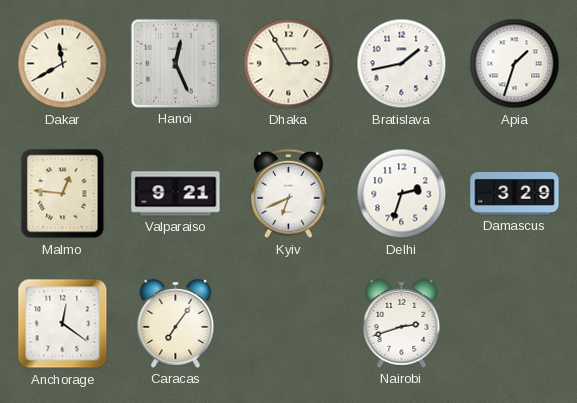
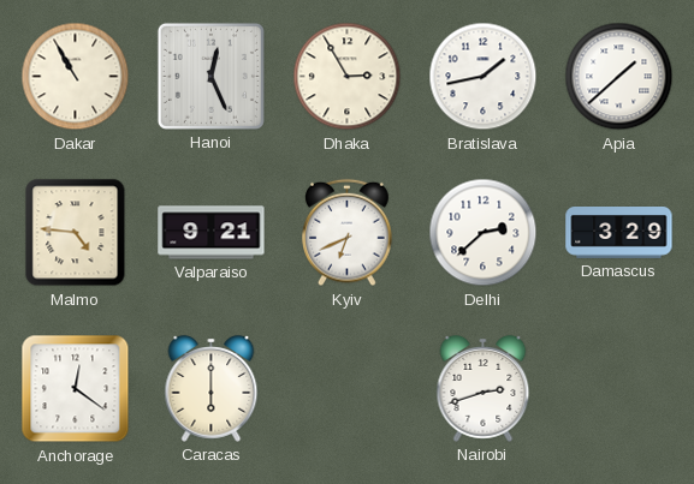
Dakar: 11:40 -> 10:55
Apia: 1:33 -> 1:38
Malmo: 12:46 -> 4:46
Delhi: 2:33 -> 2:38
Caracas: 7:06 -> 6:00
